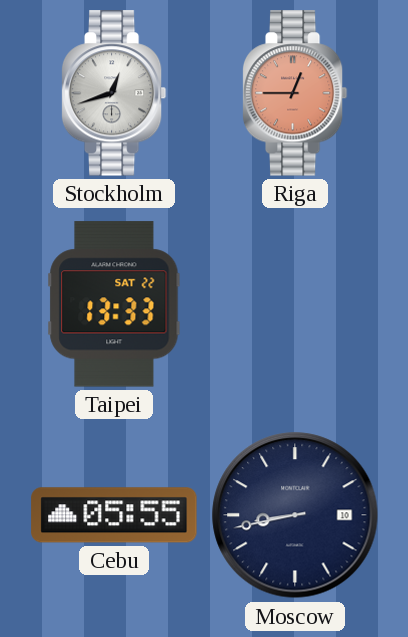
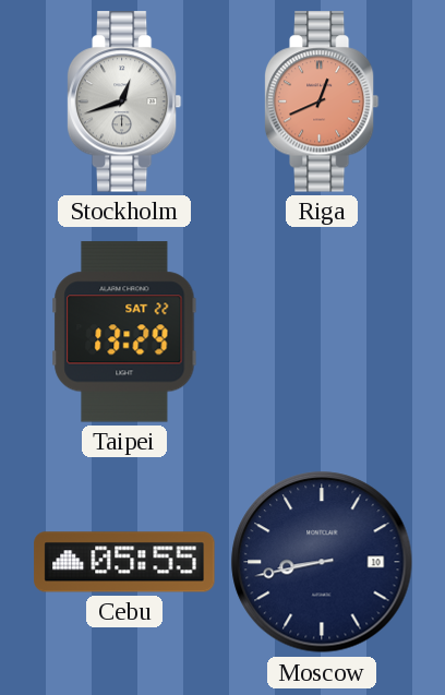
Riga: 12:45 -> 12:41
Taipei: 13:33 -> 13:29
